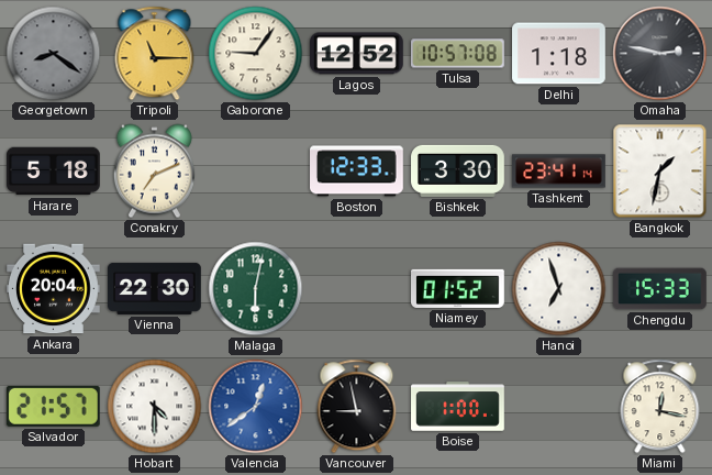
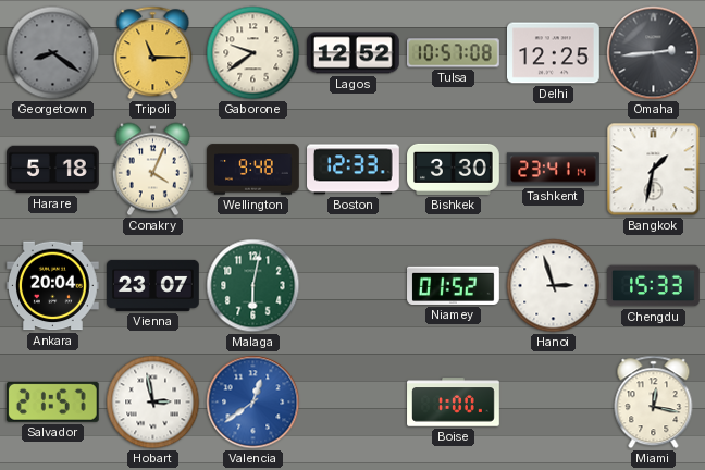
Gaborone: 9:06 -> 9:39
Delhi: 1:18 -> 12:25
Omaha: 2:47 -> 2:44
Conakry: 7:11 -> 4:04
Wellington: none -> 9:48
Vienna: 22:30 -> 23:07
Hanoi: 6:57 -> 2:57
Hobart: 4:30 -> 2:58
Vancouver: 8:58 -> none
